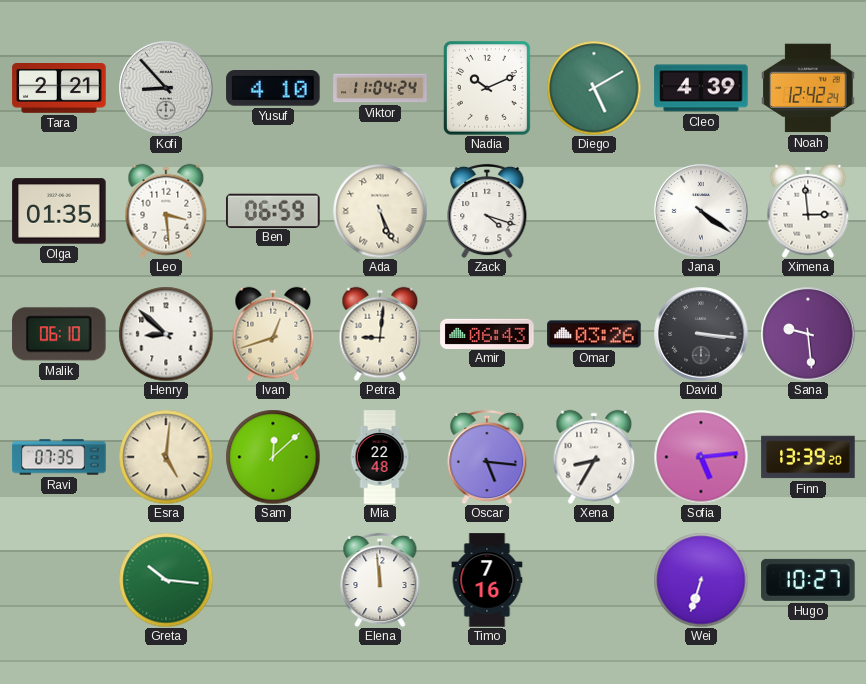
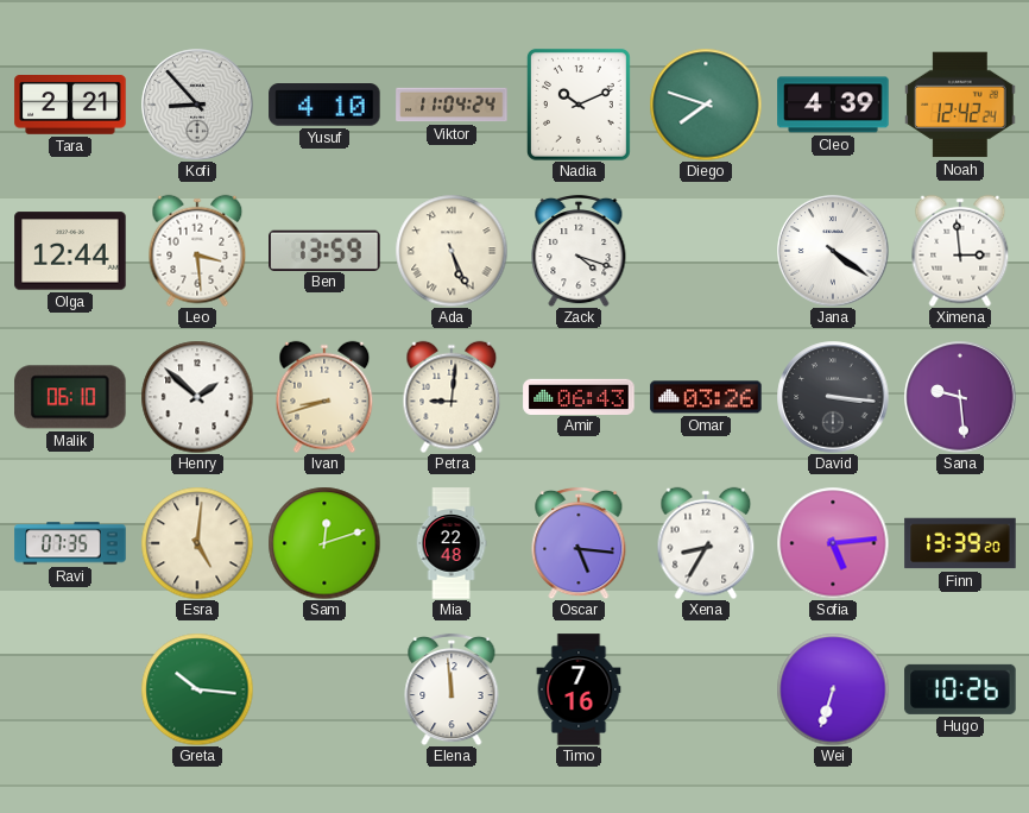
Diego: 5:10 -> 7:48
Olga: 01:35 -> 12:44
Ben: 06:59 -> 13:59
Henry: 8:52 -> 1:52
Ivan: 12:42 -> 8:42
Sam: 12:08 -> 12:12
Hugo: 10:27 -> 10:26
